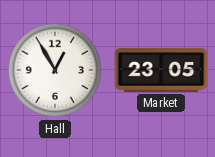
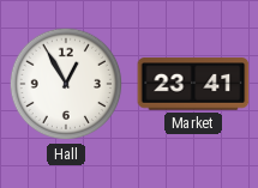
Market: 23:05 -> 23:41
